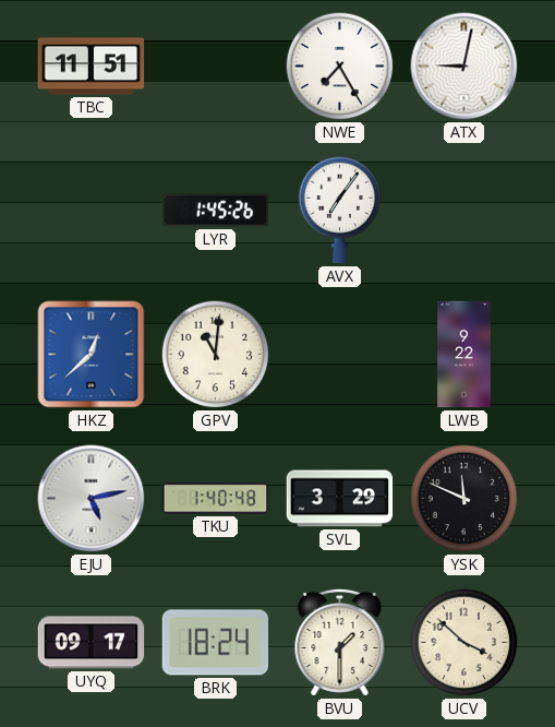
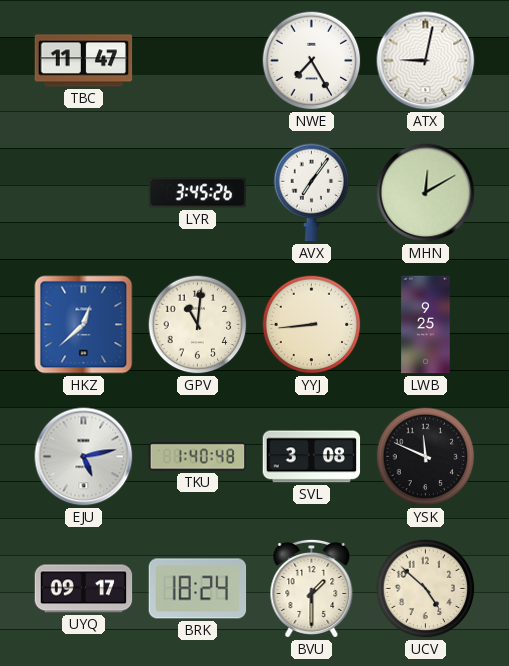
TBC: 11:51 -> 11:47
LYR: 1:45 -> 3:45
MHN: none -> 12:10
YYJ: none -> 8:44
LWB: 9:22 -> 9:25
SVL: 3:29 -> 3:08
UCV: 3:52 -> 4:52
